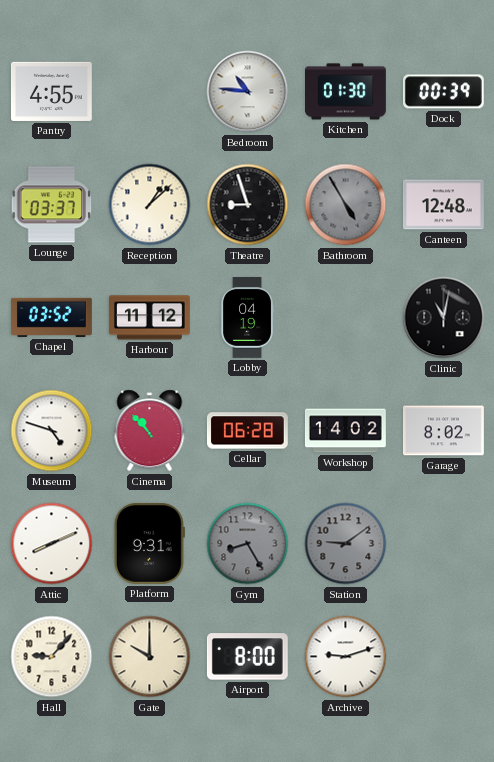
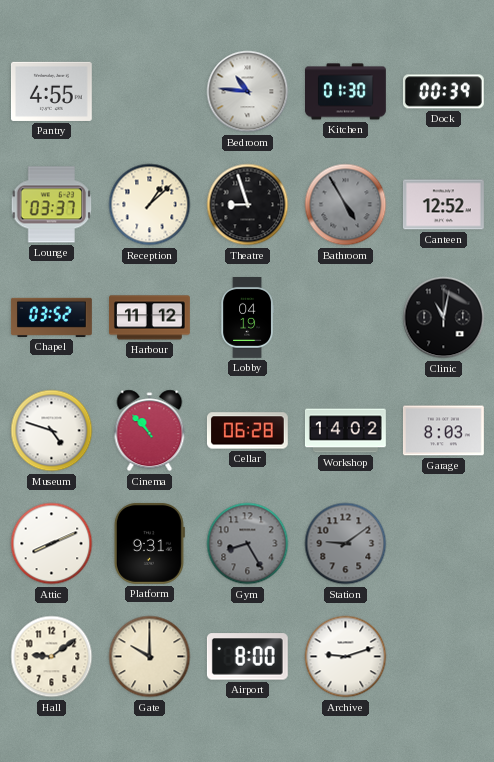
Canteen: 12:48 -> 12:52
Garage: 8:02 -> 8:03
Hall: 9:07 -> 9:09
